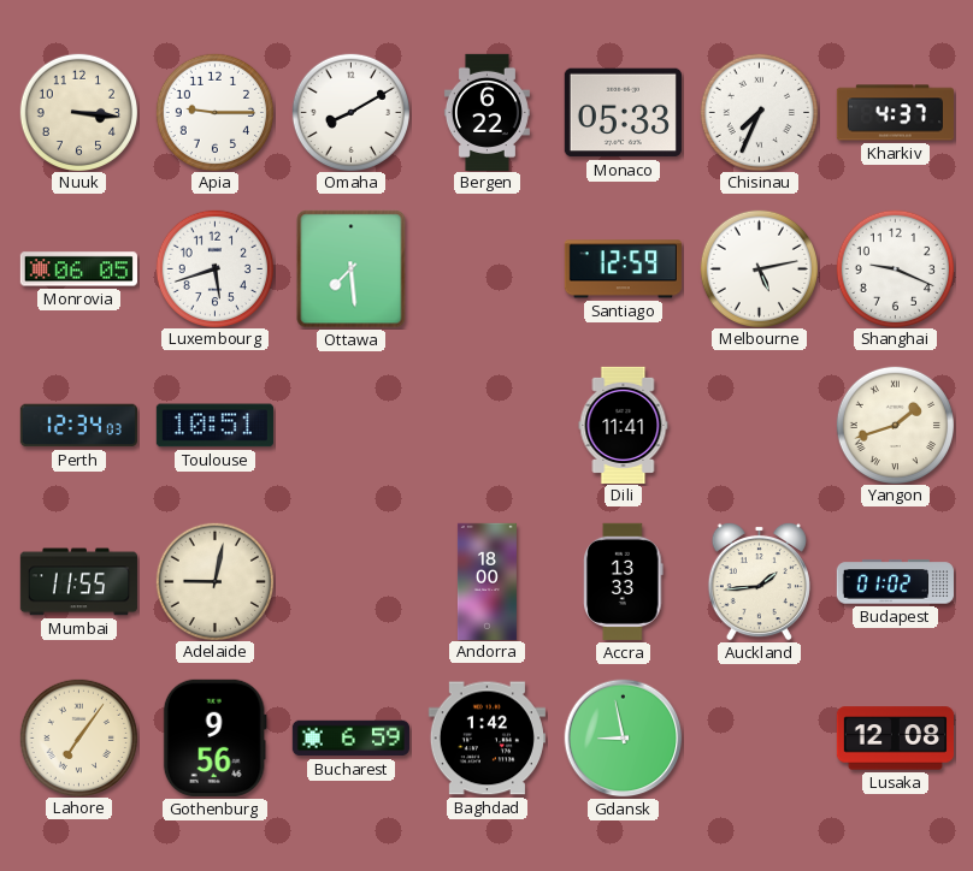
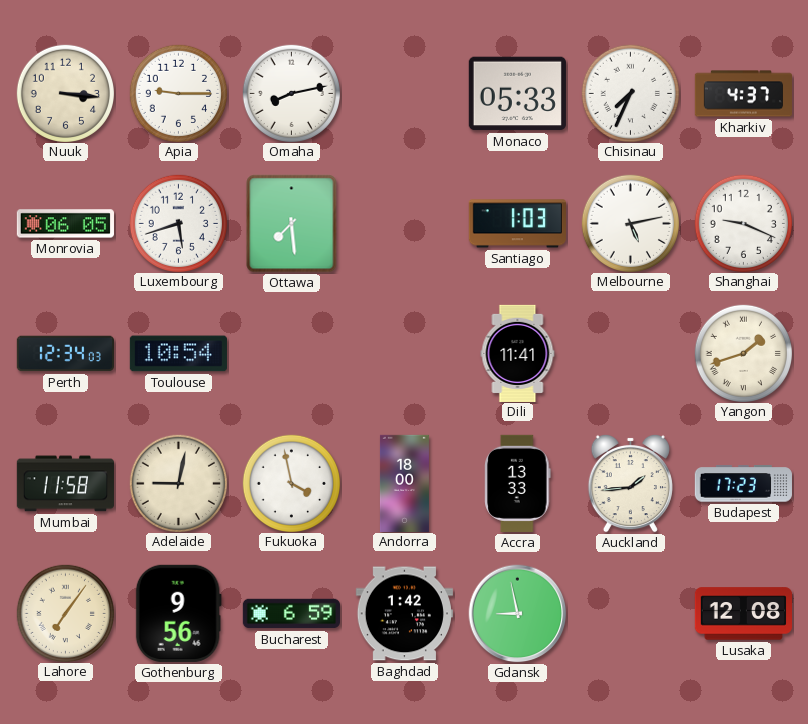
Omaha: 8:10 -> 8:13
Bergen: 6:22 -> none
Santiago: 12:59 -> 1:03
Toulouse: 10:51 -> 10:54
Mumbai: 11:55 -> 11:58
Fukuoka: none -> 3:58
Budapest: 01:02 -> 17:23
